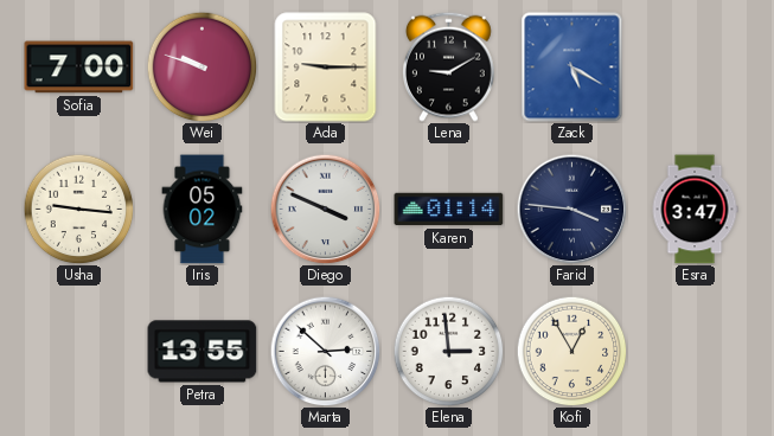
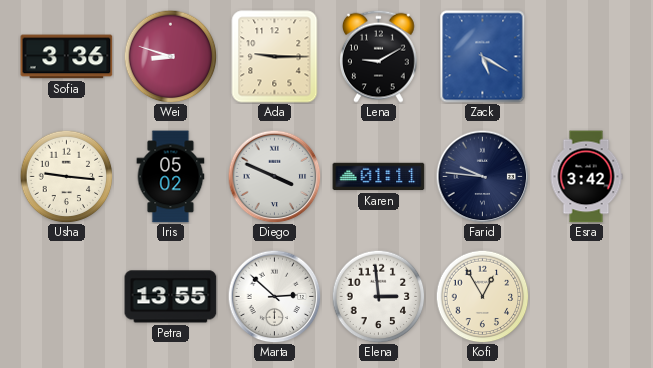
Sofia: 7:00 -> 3:36
Wei: 9:48 -> 8:48
Karen: 01:14 -> 01:11
Farid: 3:46 -> 9:46
Esra: 3:47 -> 3:42
